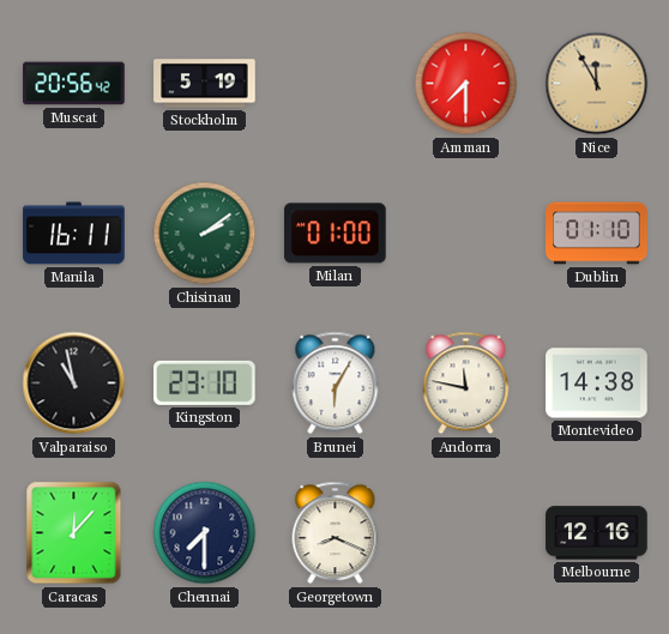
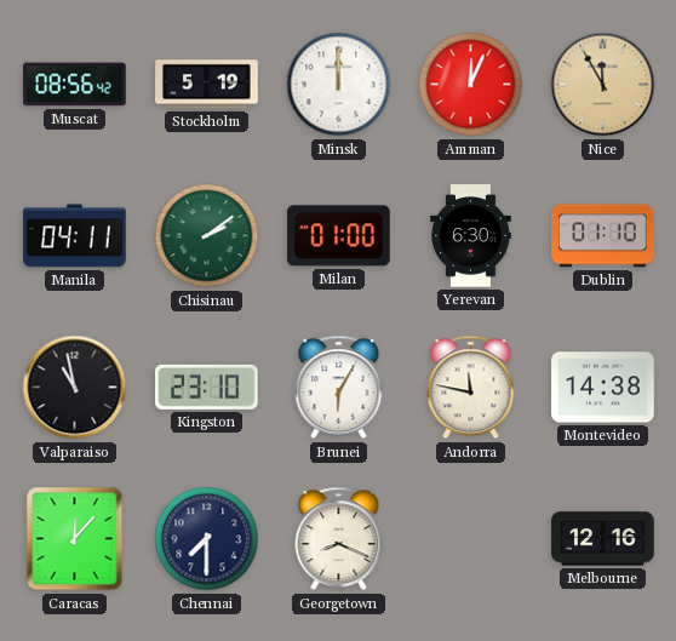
Muscat: 20:56 -> 08:56
Minsk: none -> 12:00
Amman: 7:30 -> 12:04
Manila: 16:11 -> 04:11
Yerevan: none -> 6:30
